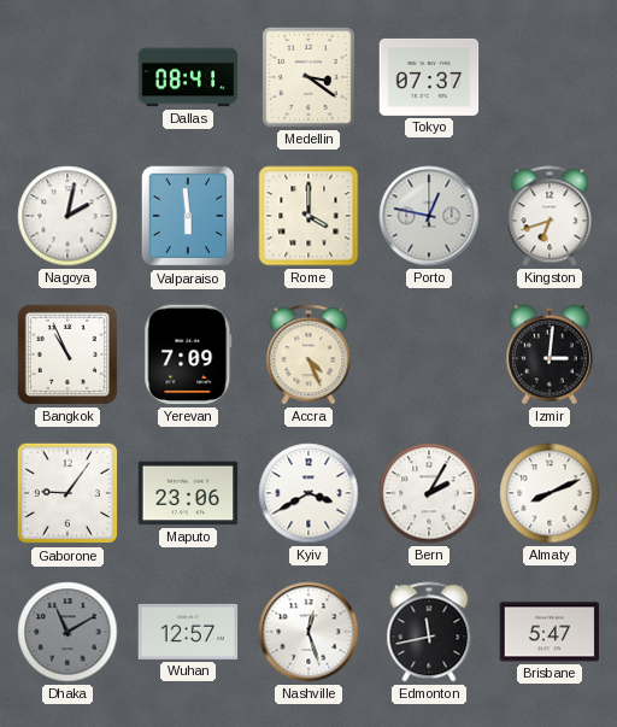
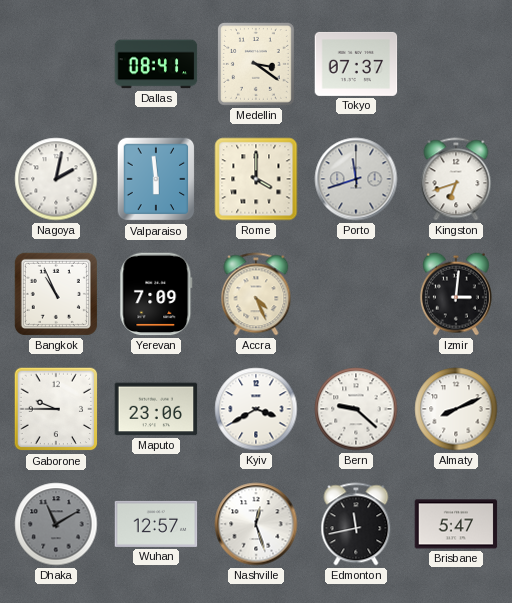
Porto: 12:47 -> 11:42
Gaborone: 9:06 -> 9:45
Bern: 2:05 -> 9:22
